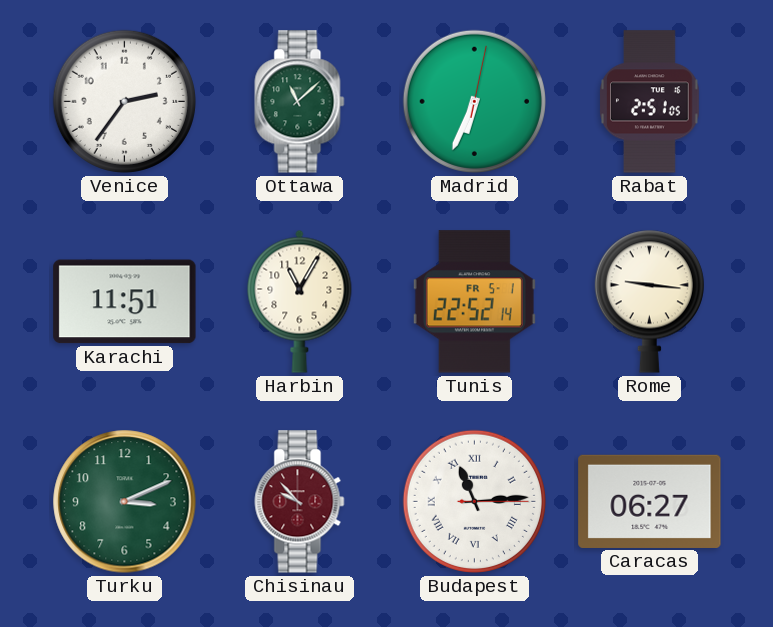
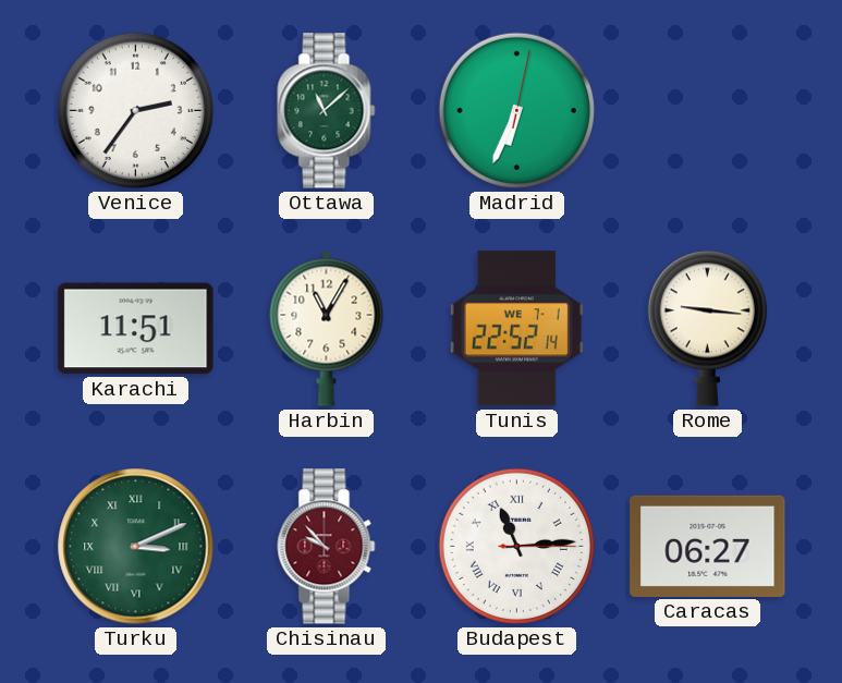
Rabat: 2:51 -> none
Tunis date: FR 5-1 -> WE 7-1
Turku numerals: Arabic -> Roman
